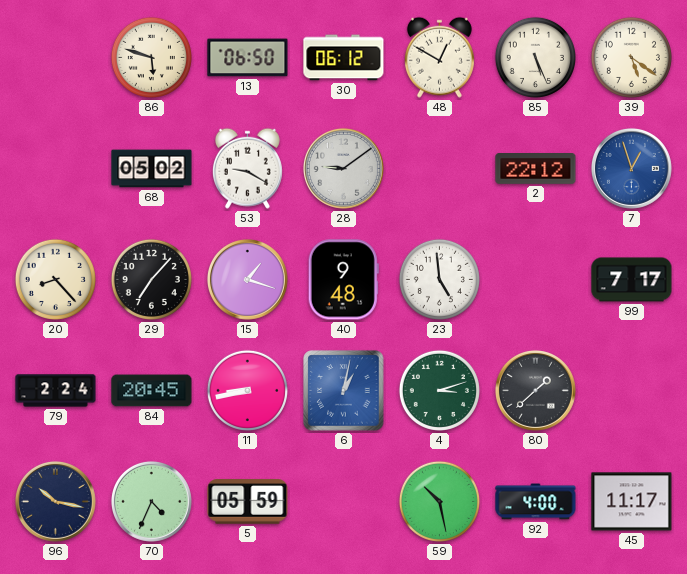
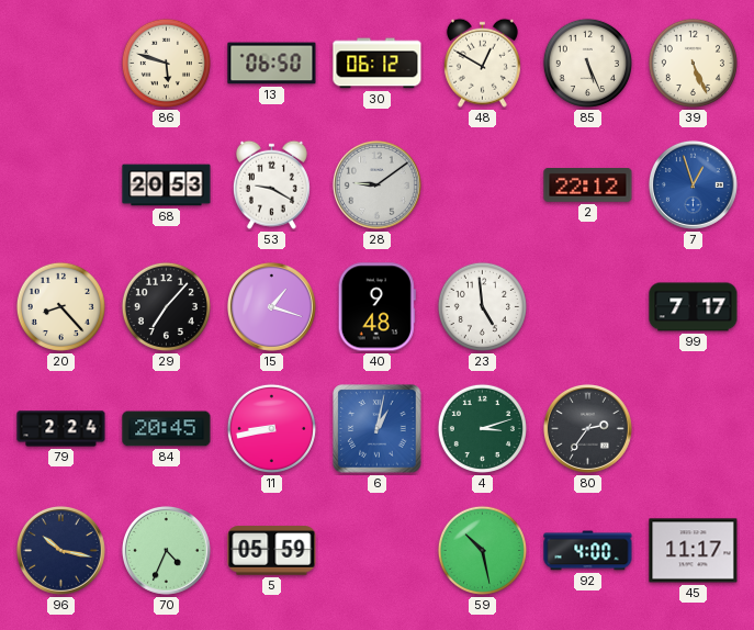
39: 5:21 -> 5:26
68: 05:02 -> 20:53
80: 1:38 -> 2:36
